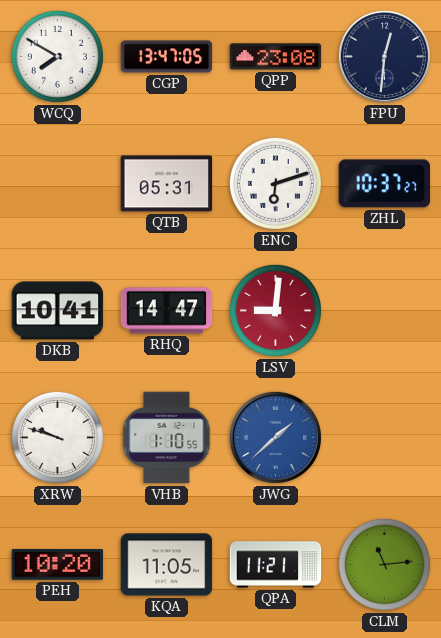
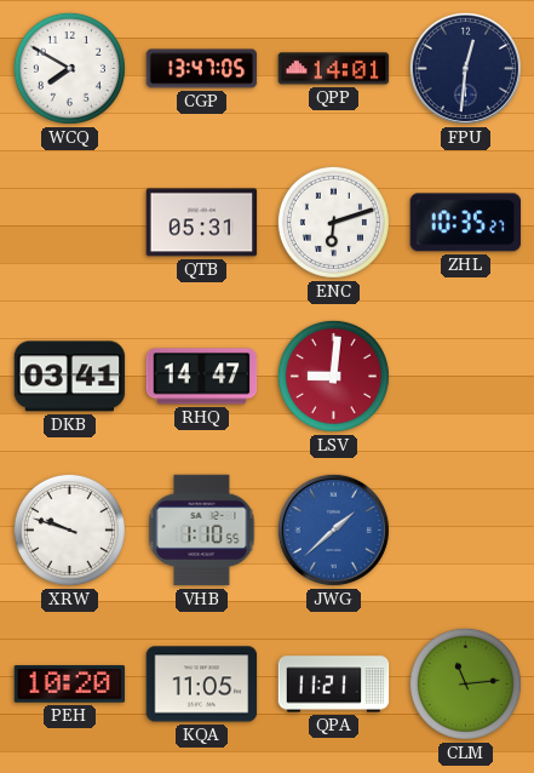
QPP: 23:08 -> 14:01
ZHL: 10:37 -> 10:35
DKB: 10:41 -> 03:41
